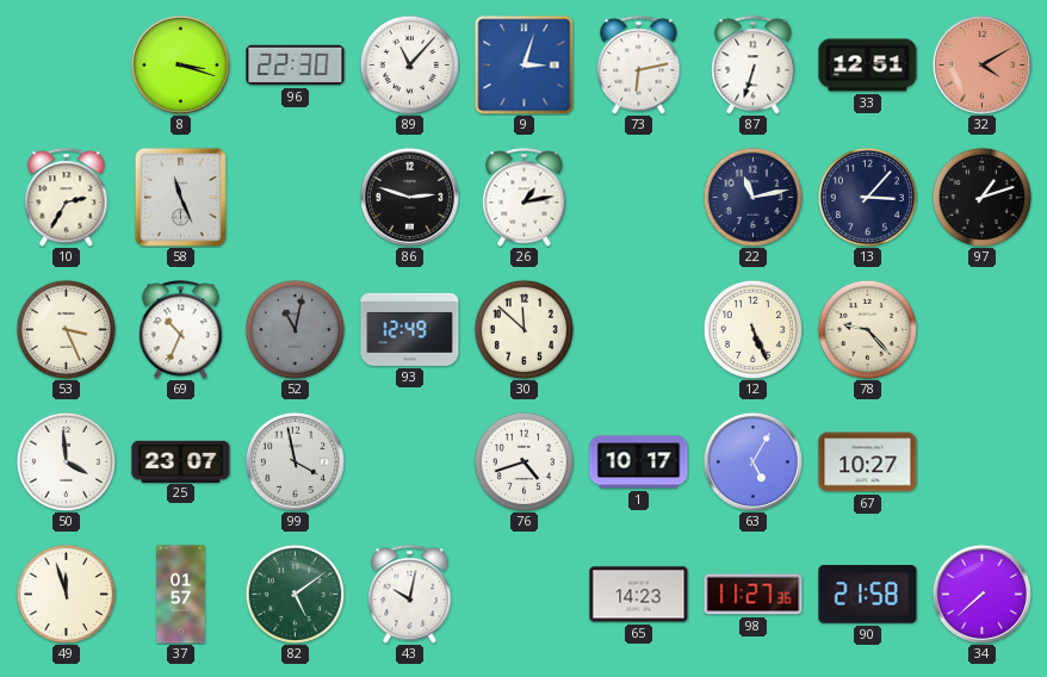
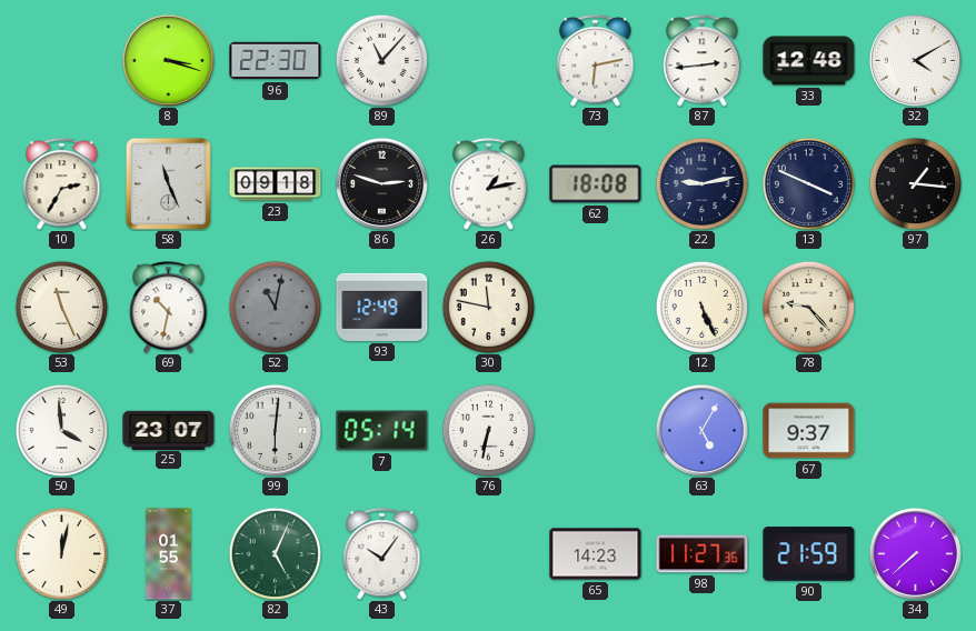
9: 3:03 -> none
87: 6:33 -> 2:44
33: 12:51 -> 12:48
32 dial: salmon -> white
23: none -> 09:18
62: none -> 18:08
22: 11:13 -> 9:13
13: 3:07 -> 3:49
97: 1:12 -> 1:16
53: 3:26 -> 11:26
69: 10:34 -> 10:32
30: 11:52 -> 11:47
99: 3:58 -> 6:01
7: none -> 05:14
76: 4:42 -> 6:32
1: 10:17 -> none
67: 10:27 -> 9:37
49: 11:57 -> 12:02
37: 01:57 -> 01:55
82: 5:09 -> 5:04
43: 10:02 -> 10:06
90: 21:58 -> 21:59
